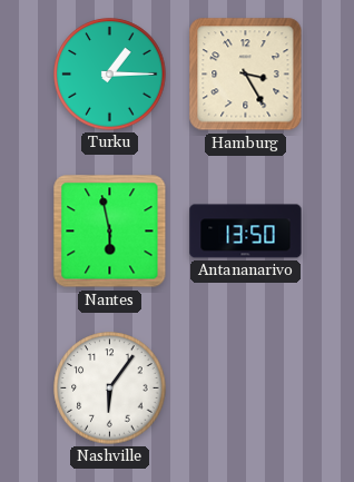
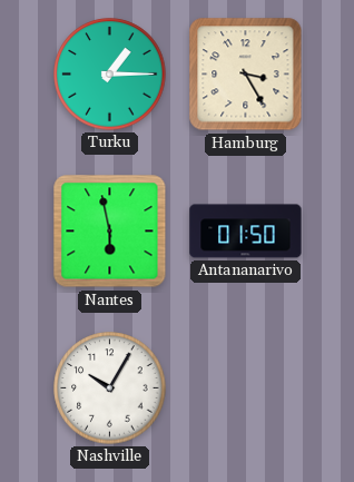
Antananarivo: 13:50 -> 01:50
Nashville: 6:06 -> 10:05
